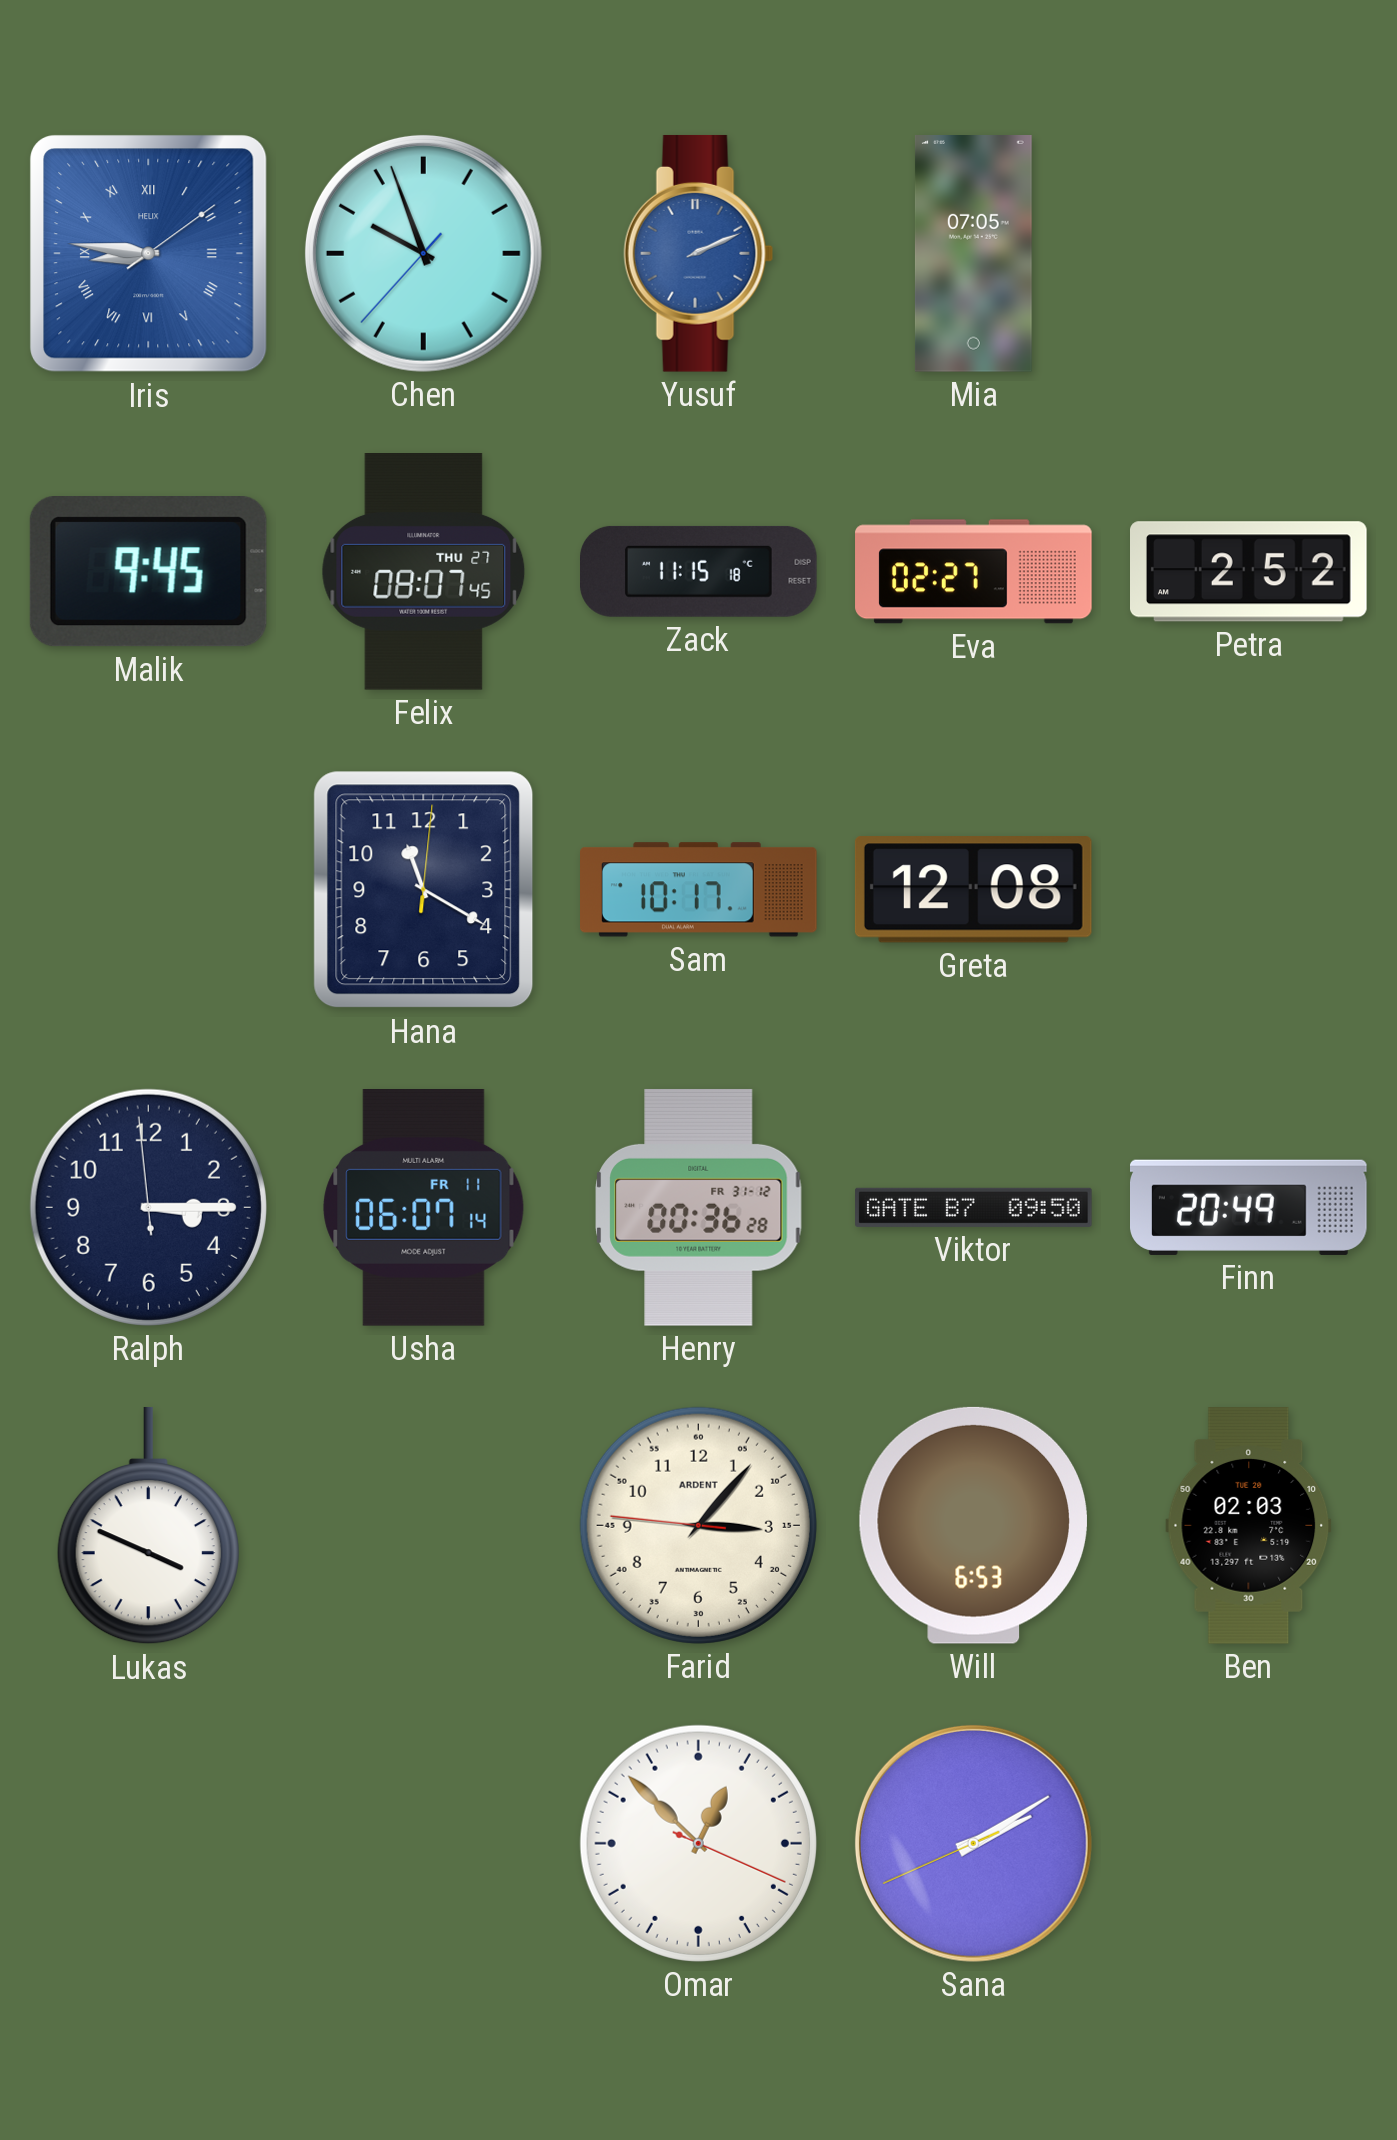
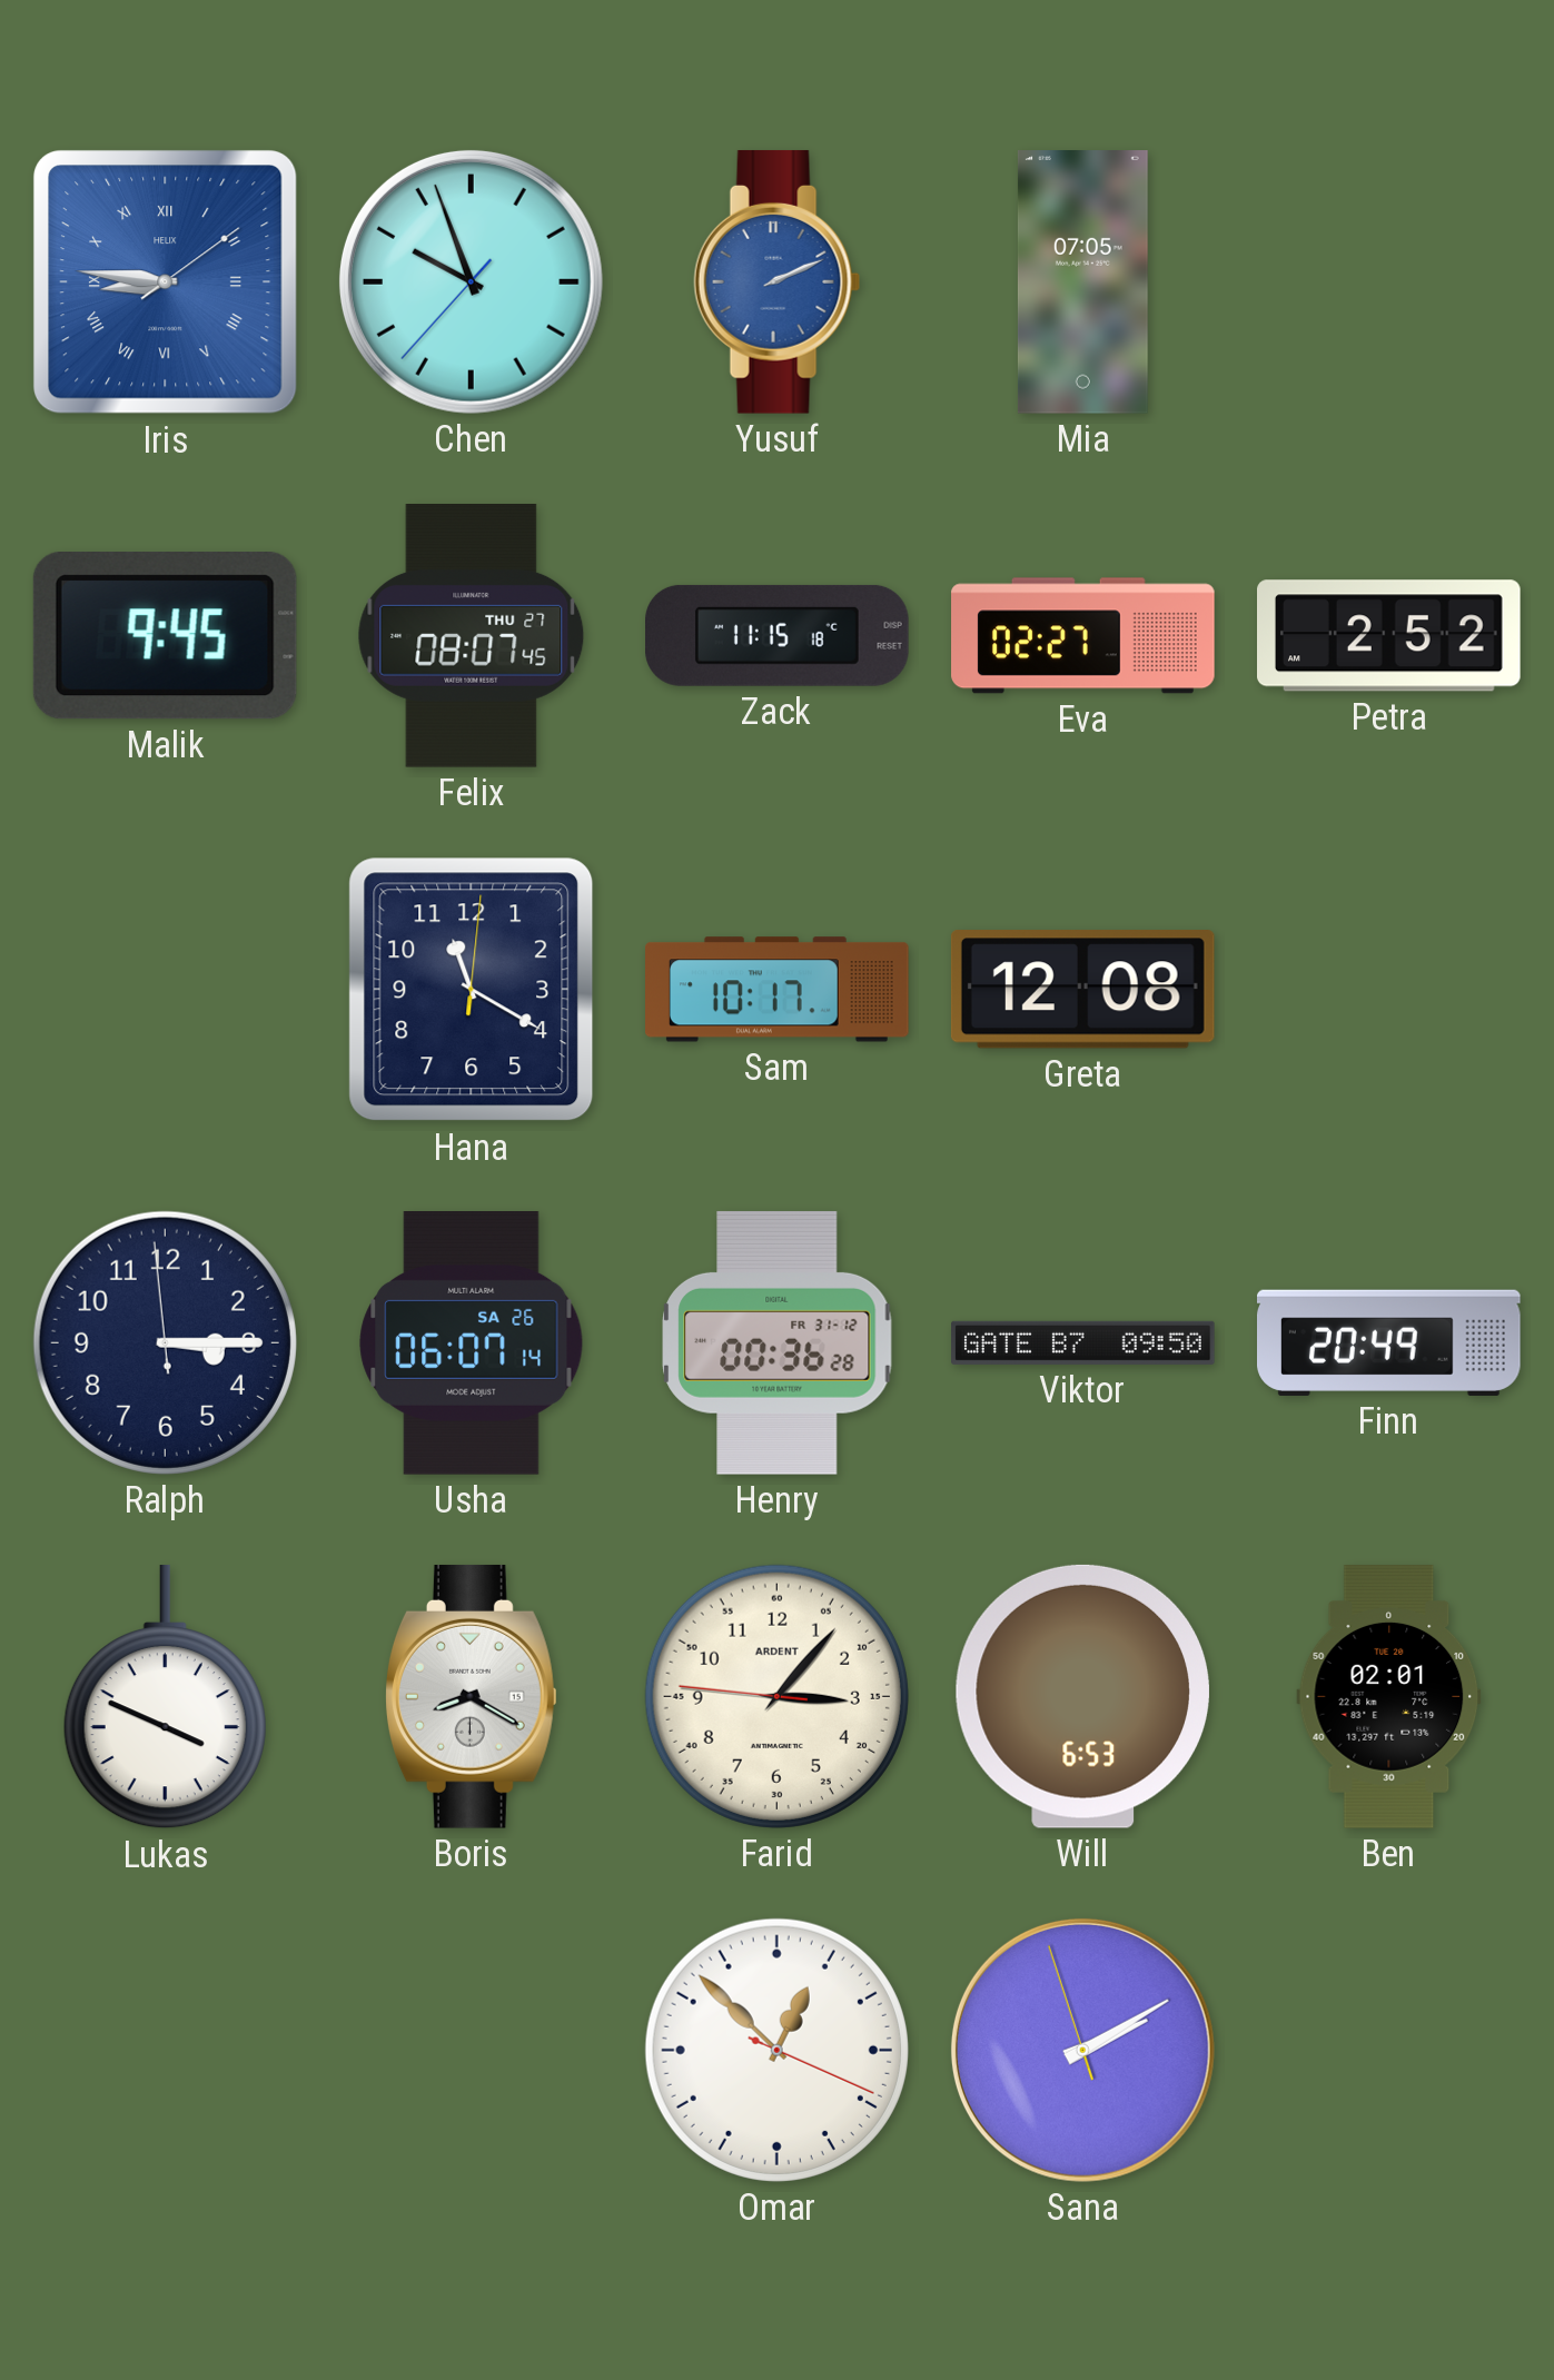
Usha date: FR 11 -> SA 26
Boris: none -> 8:20
Ben: 02:03 -> 02:01
Sana: 2:09:41 -> 2:09:57
